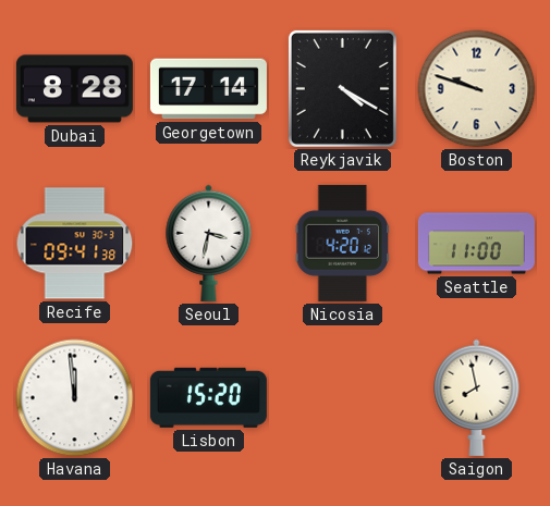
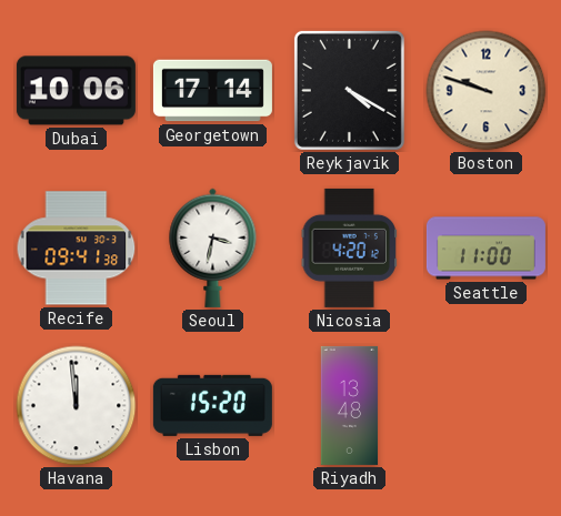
Dubai: 8:28 -> 10:06
Riyadh: none -> 13:48
Saigon: 7:58 -> none
